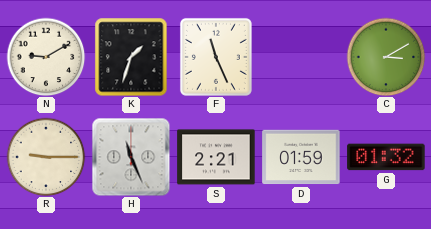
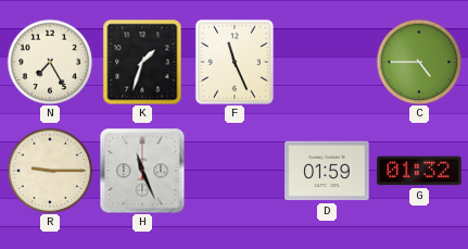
N: 9:10 -> 7:25
C: 3:10 -> 4:45
S: 2:21 -> none
